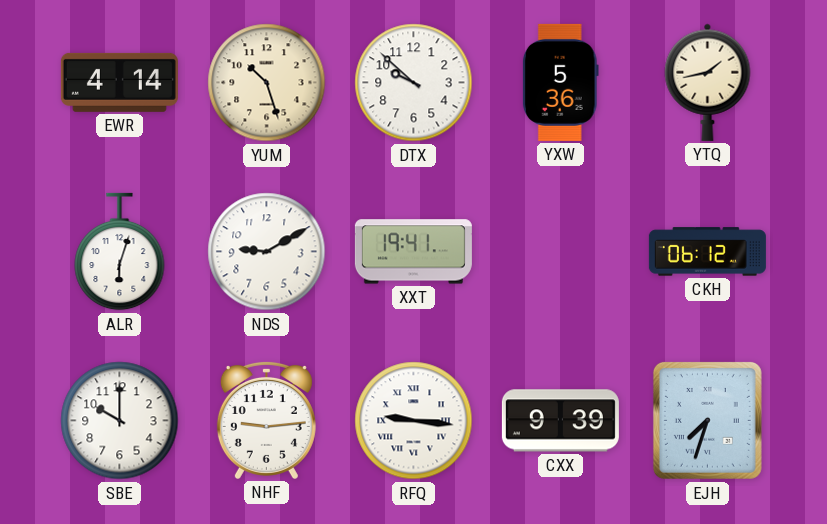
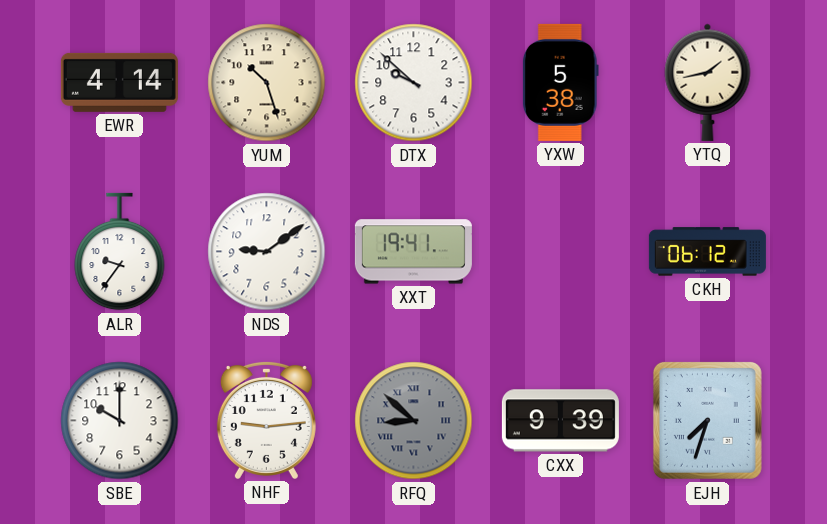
YXW: 5:36 -> 5:38
ALR: 6:03 -> 9:36
NDS: 9:10 -> 9:09
RFQ: 9:16 -> 8:52
RFQ dial: white -> grey
